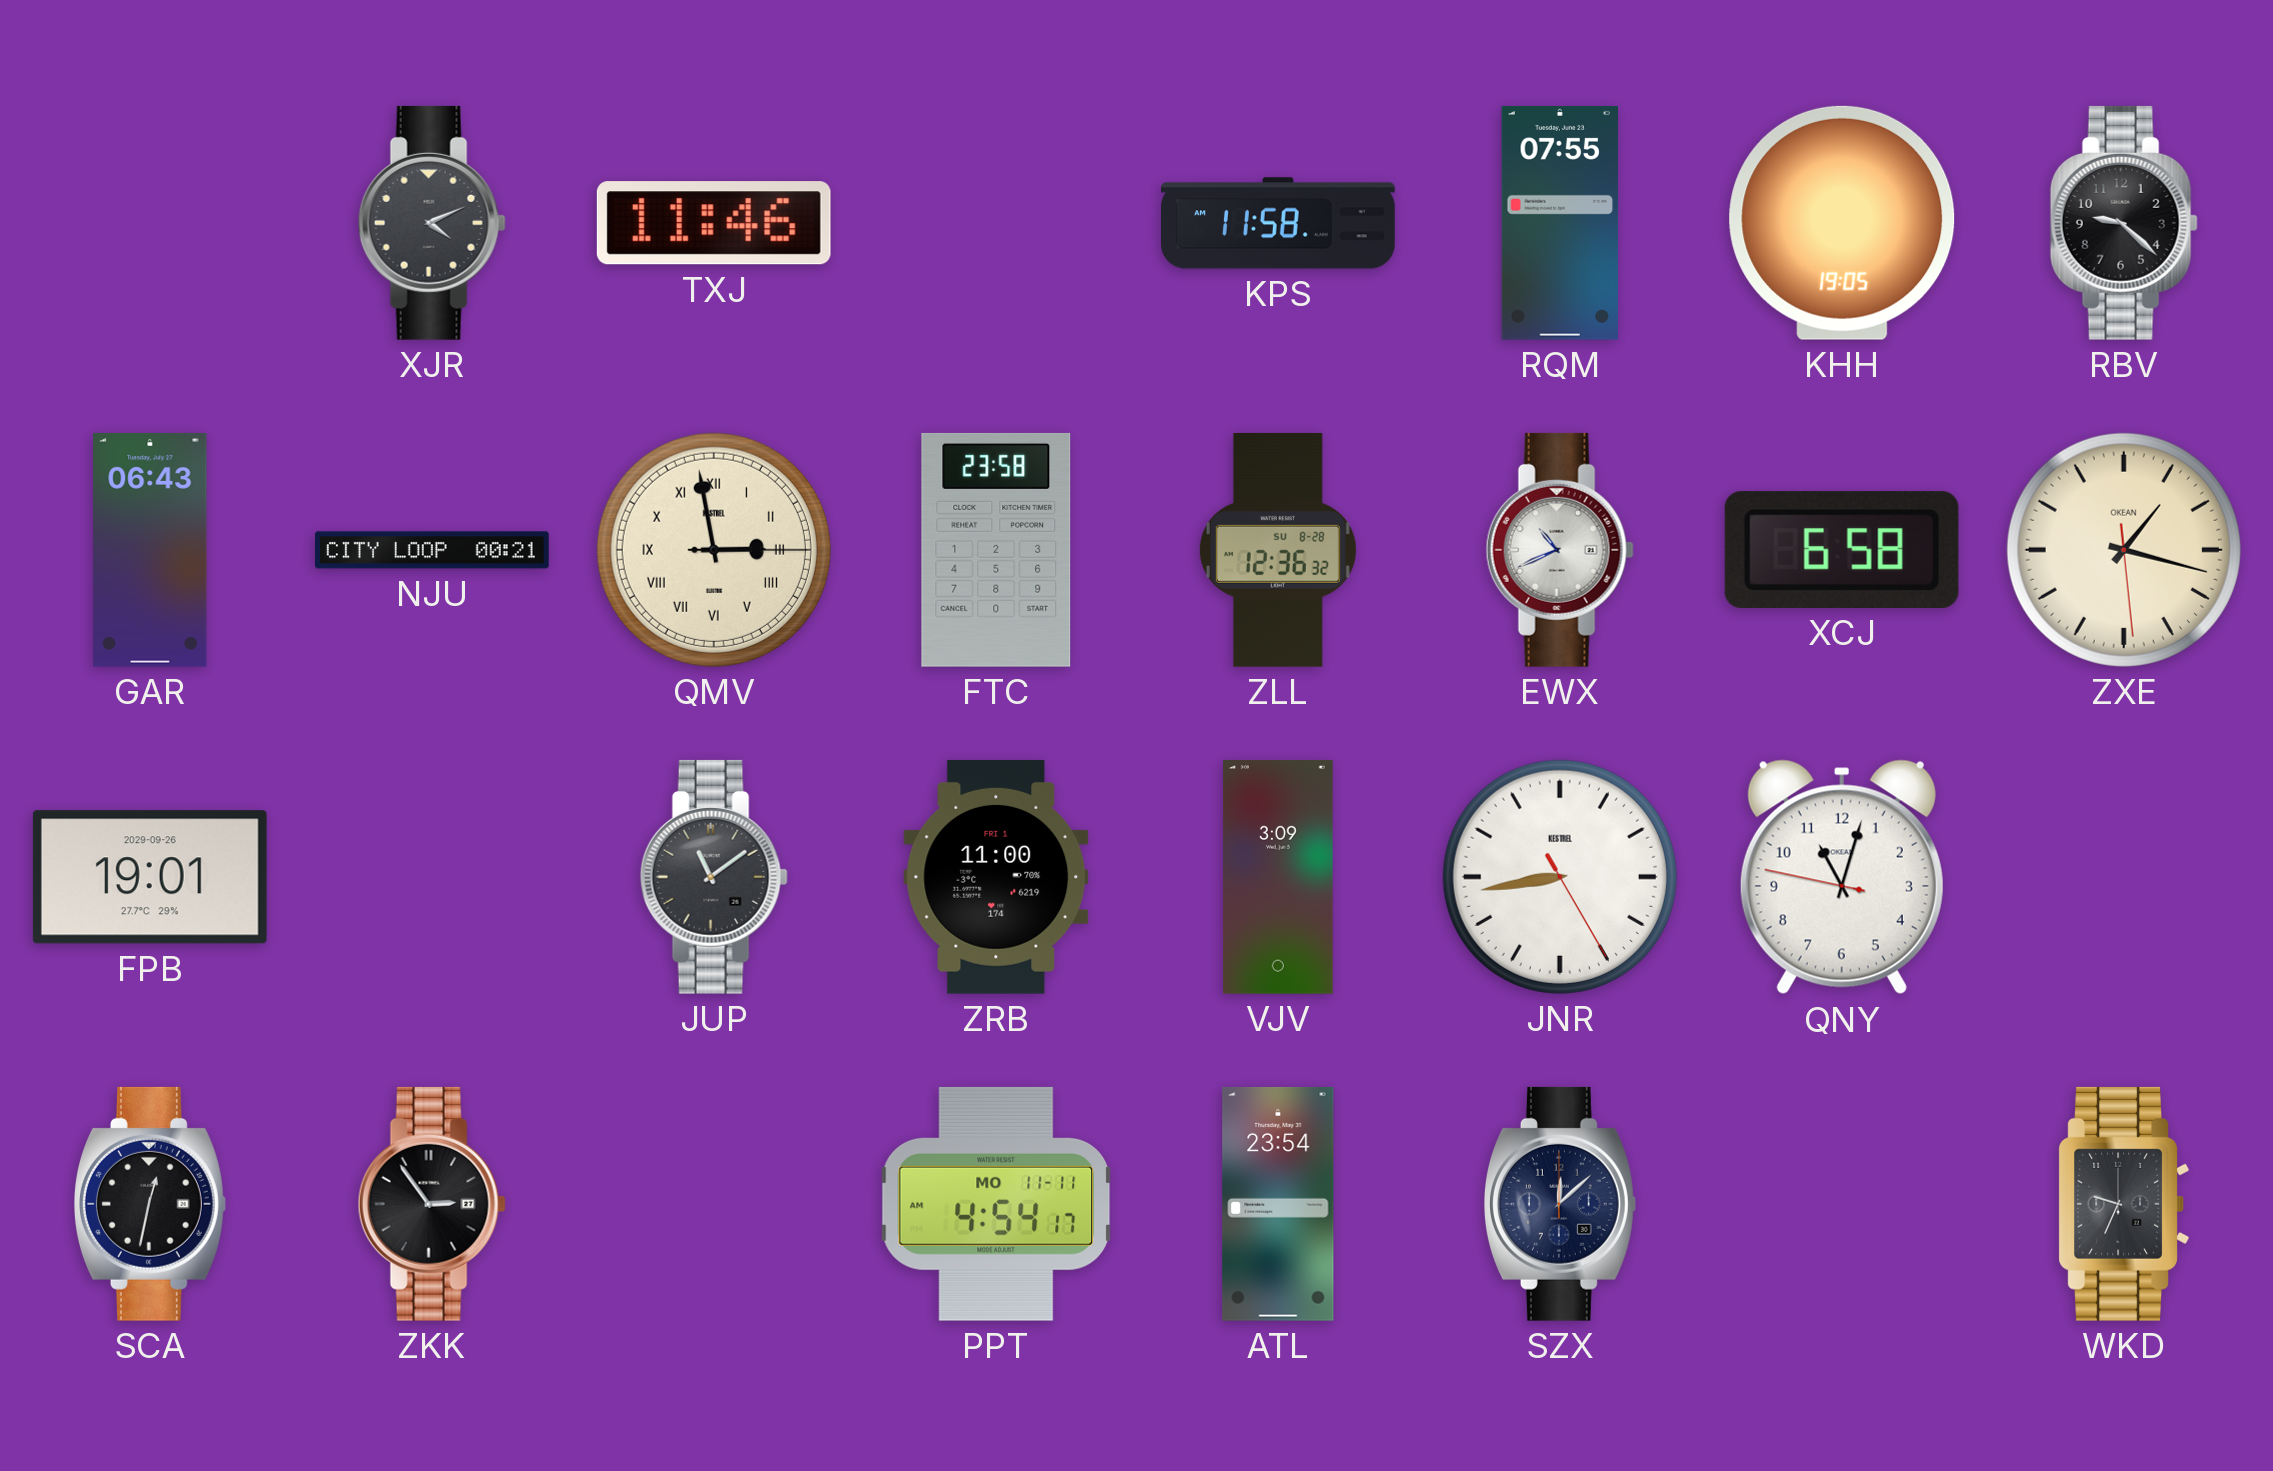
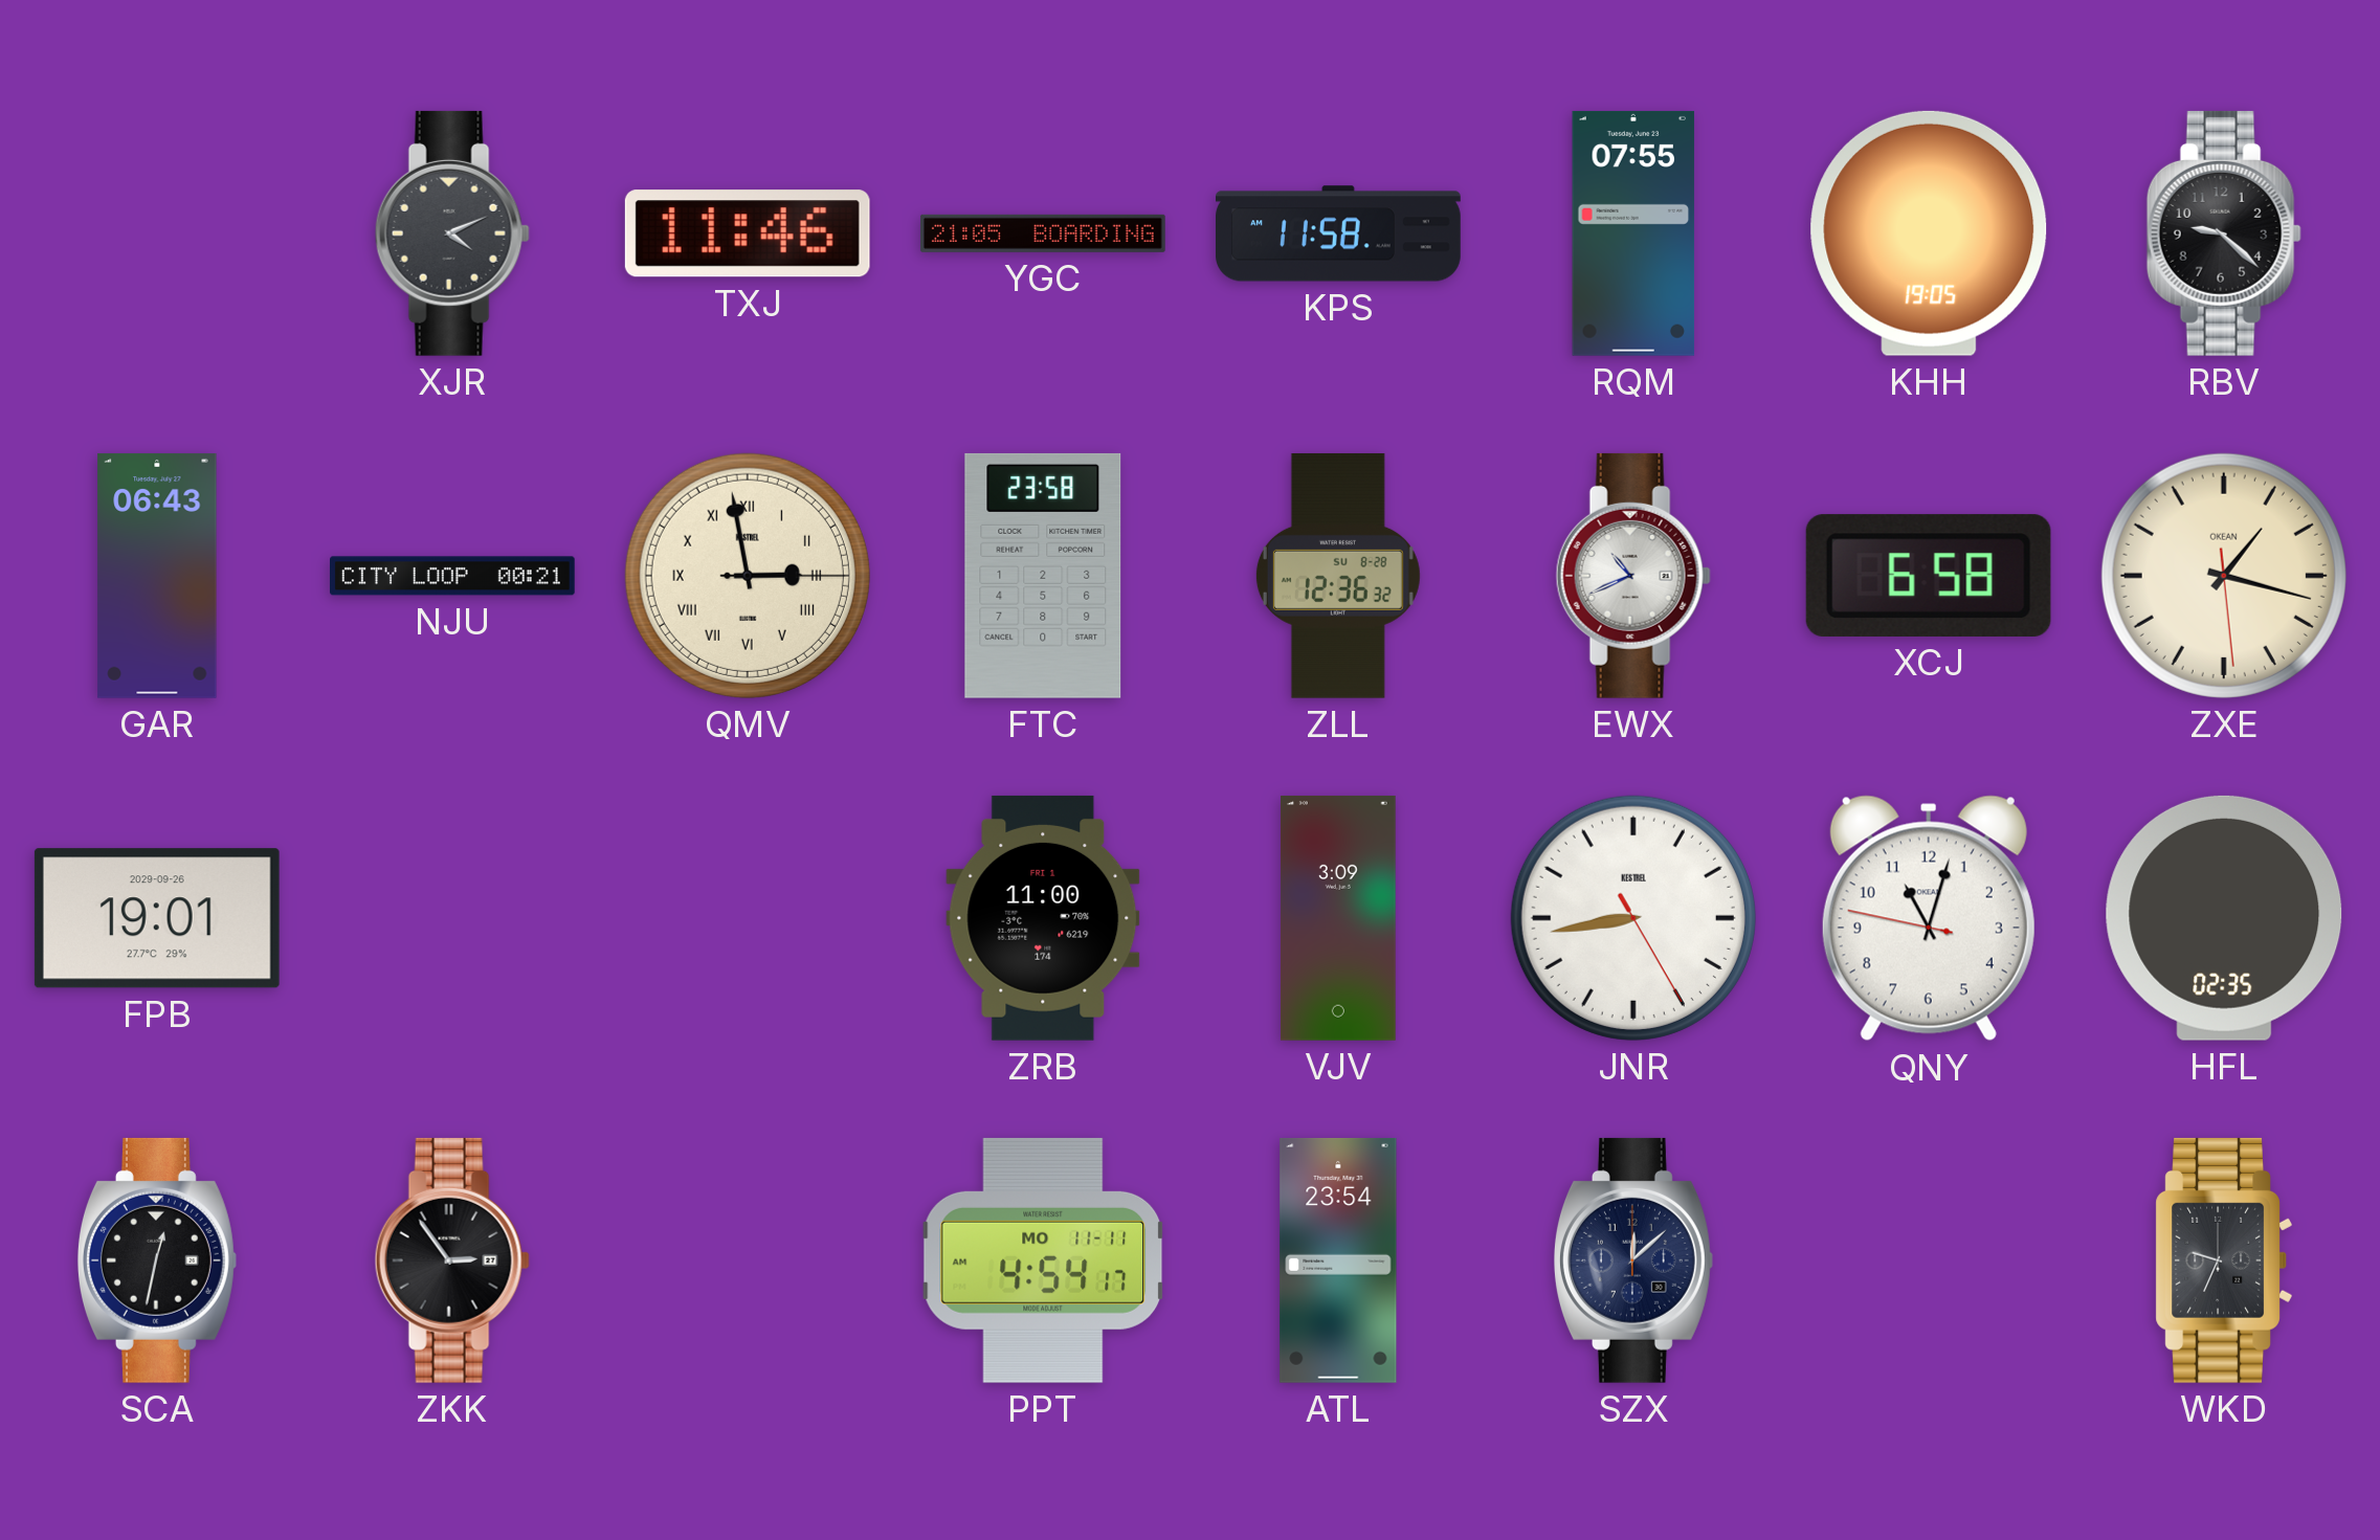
YGC: none -> 21:05
JUP: 11:09 -> none
HFL: none -> 02:35
